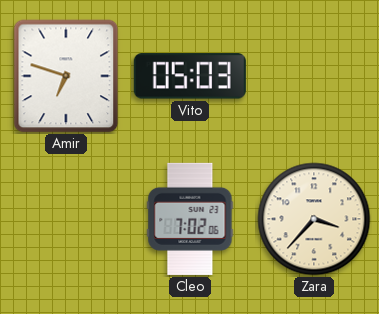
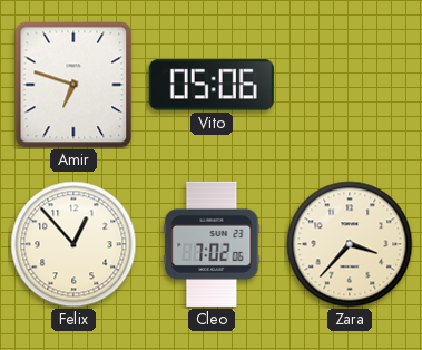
Vito: 05:03 -> 05:06
Felix: none -> 12:53
